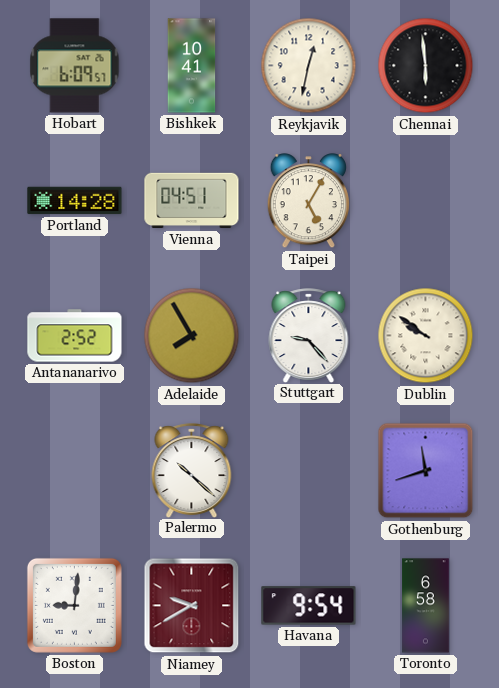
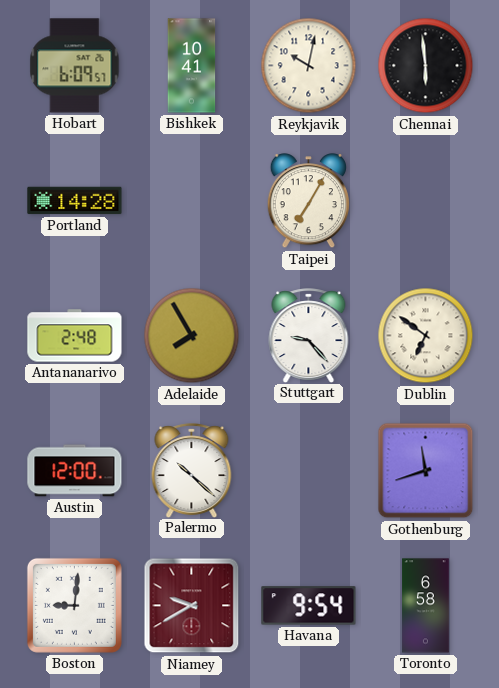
Reykjavik: 12:32 -> 10:02
Vienna: 04:51 -> none
Taipei: 5:05 -> 7:05
Antananarivo: 2:52 -> 2:48
Dublin: 9:51 -> 6:51
Austin: none -> 12:00
